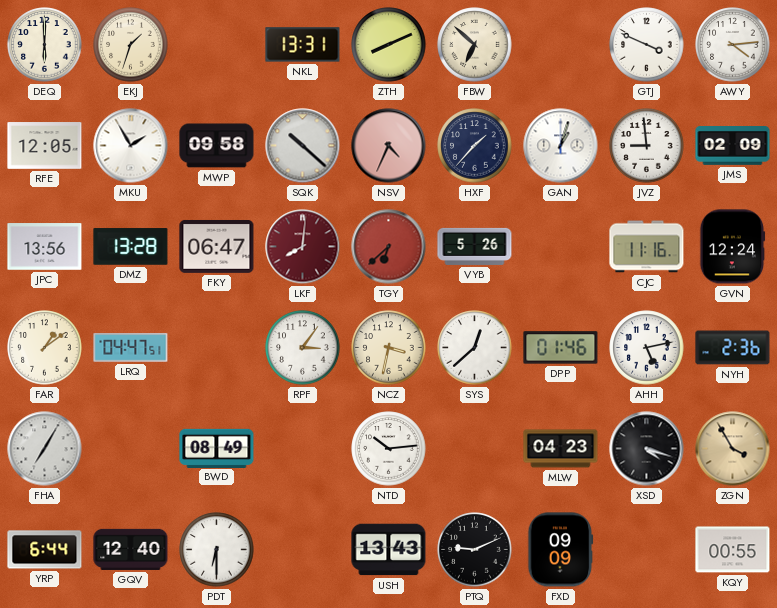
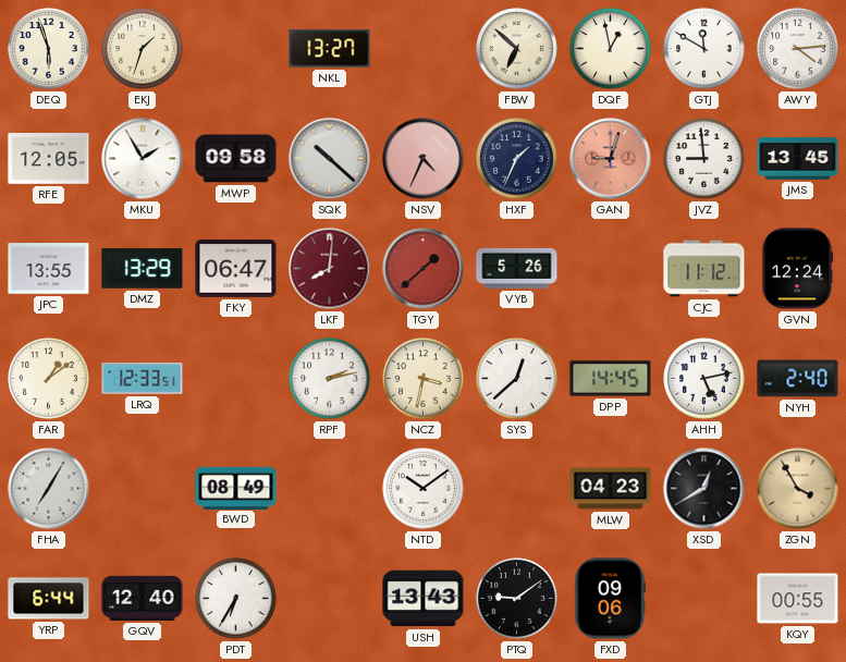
DEQ: 6:00 -> 5:57
NKL: 13:31 -> 13:27
ZTH: 8:11 -> none
DQF: none -> 12:58
GTJ: 3:49 -> 11:50
HXF: 1:37 -> 1:34
GAN: 1:03 -> 9:03
GAN dial: white -> salmon
JMS: 02:09 -> 13:45
JPC: 13:56 -> 13:55
DMZ: 13:28 -> 13:29
TGY: 6:38 -> 1:38
CJC: 11:16 -> 11:12
LRQ: 04:47 -> 12:33
RPF: 3:06 -> 2:13
DPP: 01:46 -> 14:45
NYH: 2:36 -> 2:40
NTD: 10:14 -> 10:09
XSD: 4:18 -> 12:40
PDT: 6:30 -> 6:35
PTQ: 9:11 -> 9:09
FXD: 09:09 -> 09:06
